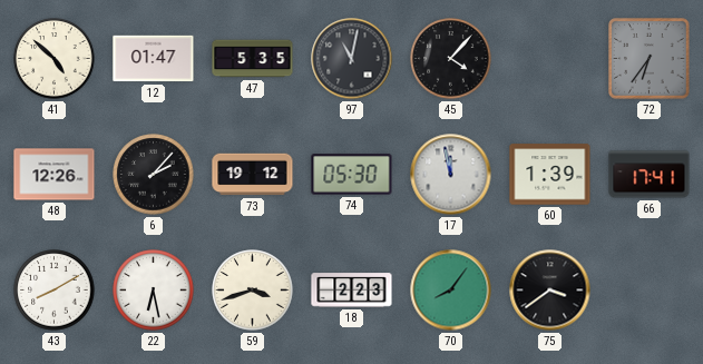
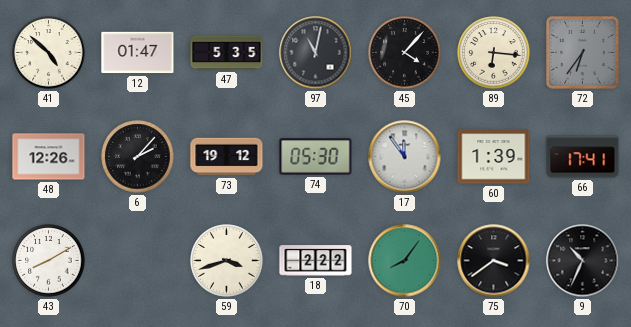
89: none -> 6:16
17: 11:58 -> 11:54
22: 6:28 -> none
18: 2:23 -> 2:22
9: none -> 10:34
